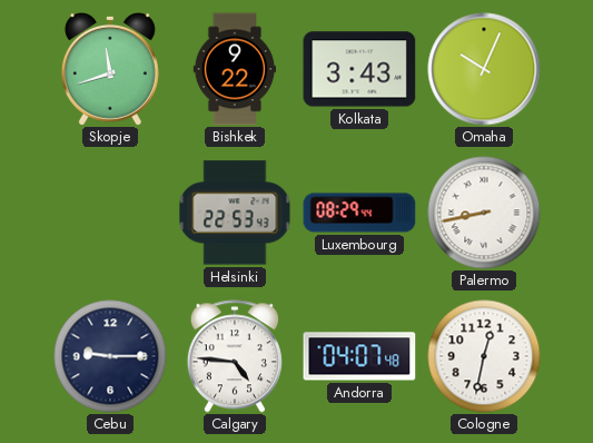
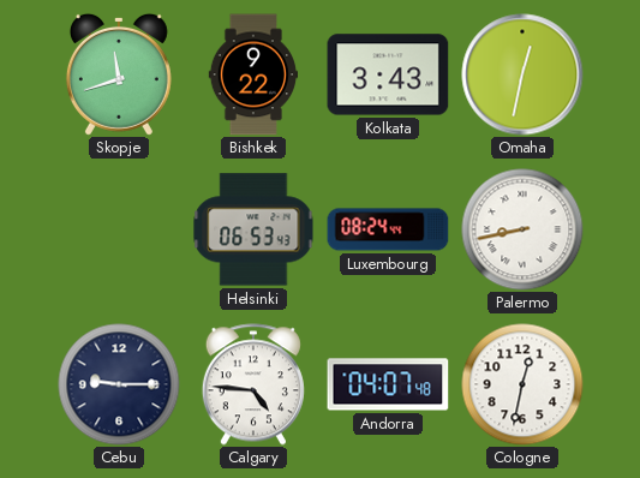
Omaha: 10:04 -> 12:32
Helsinki: 22:53 -> 06:53
Luxembourg: 08:29 -> 08:24
